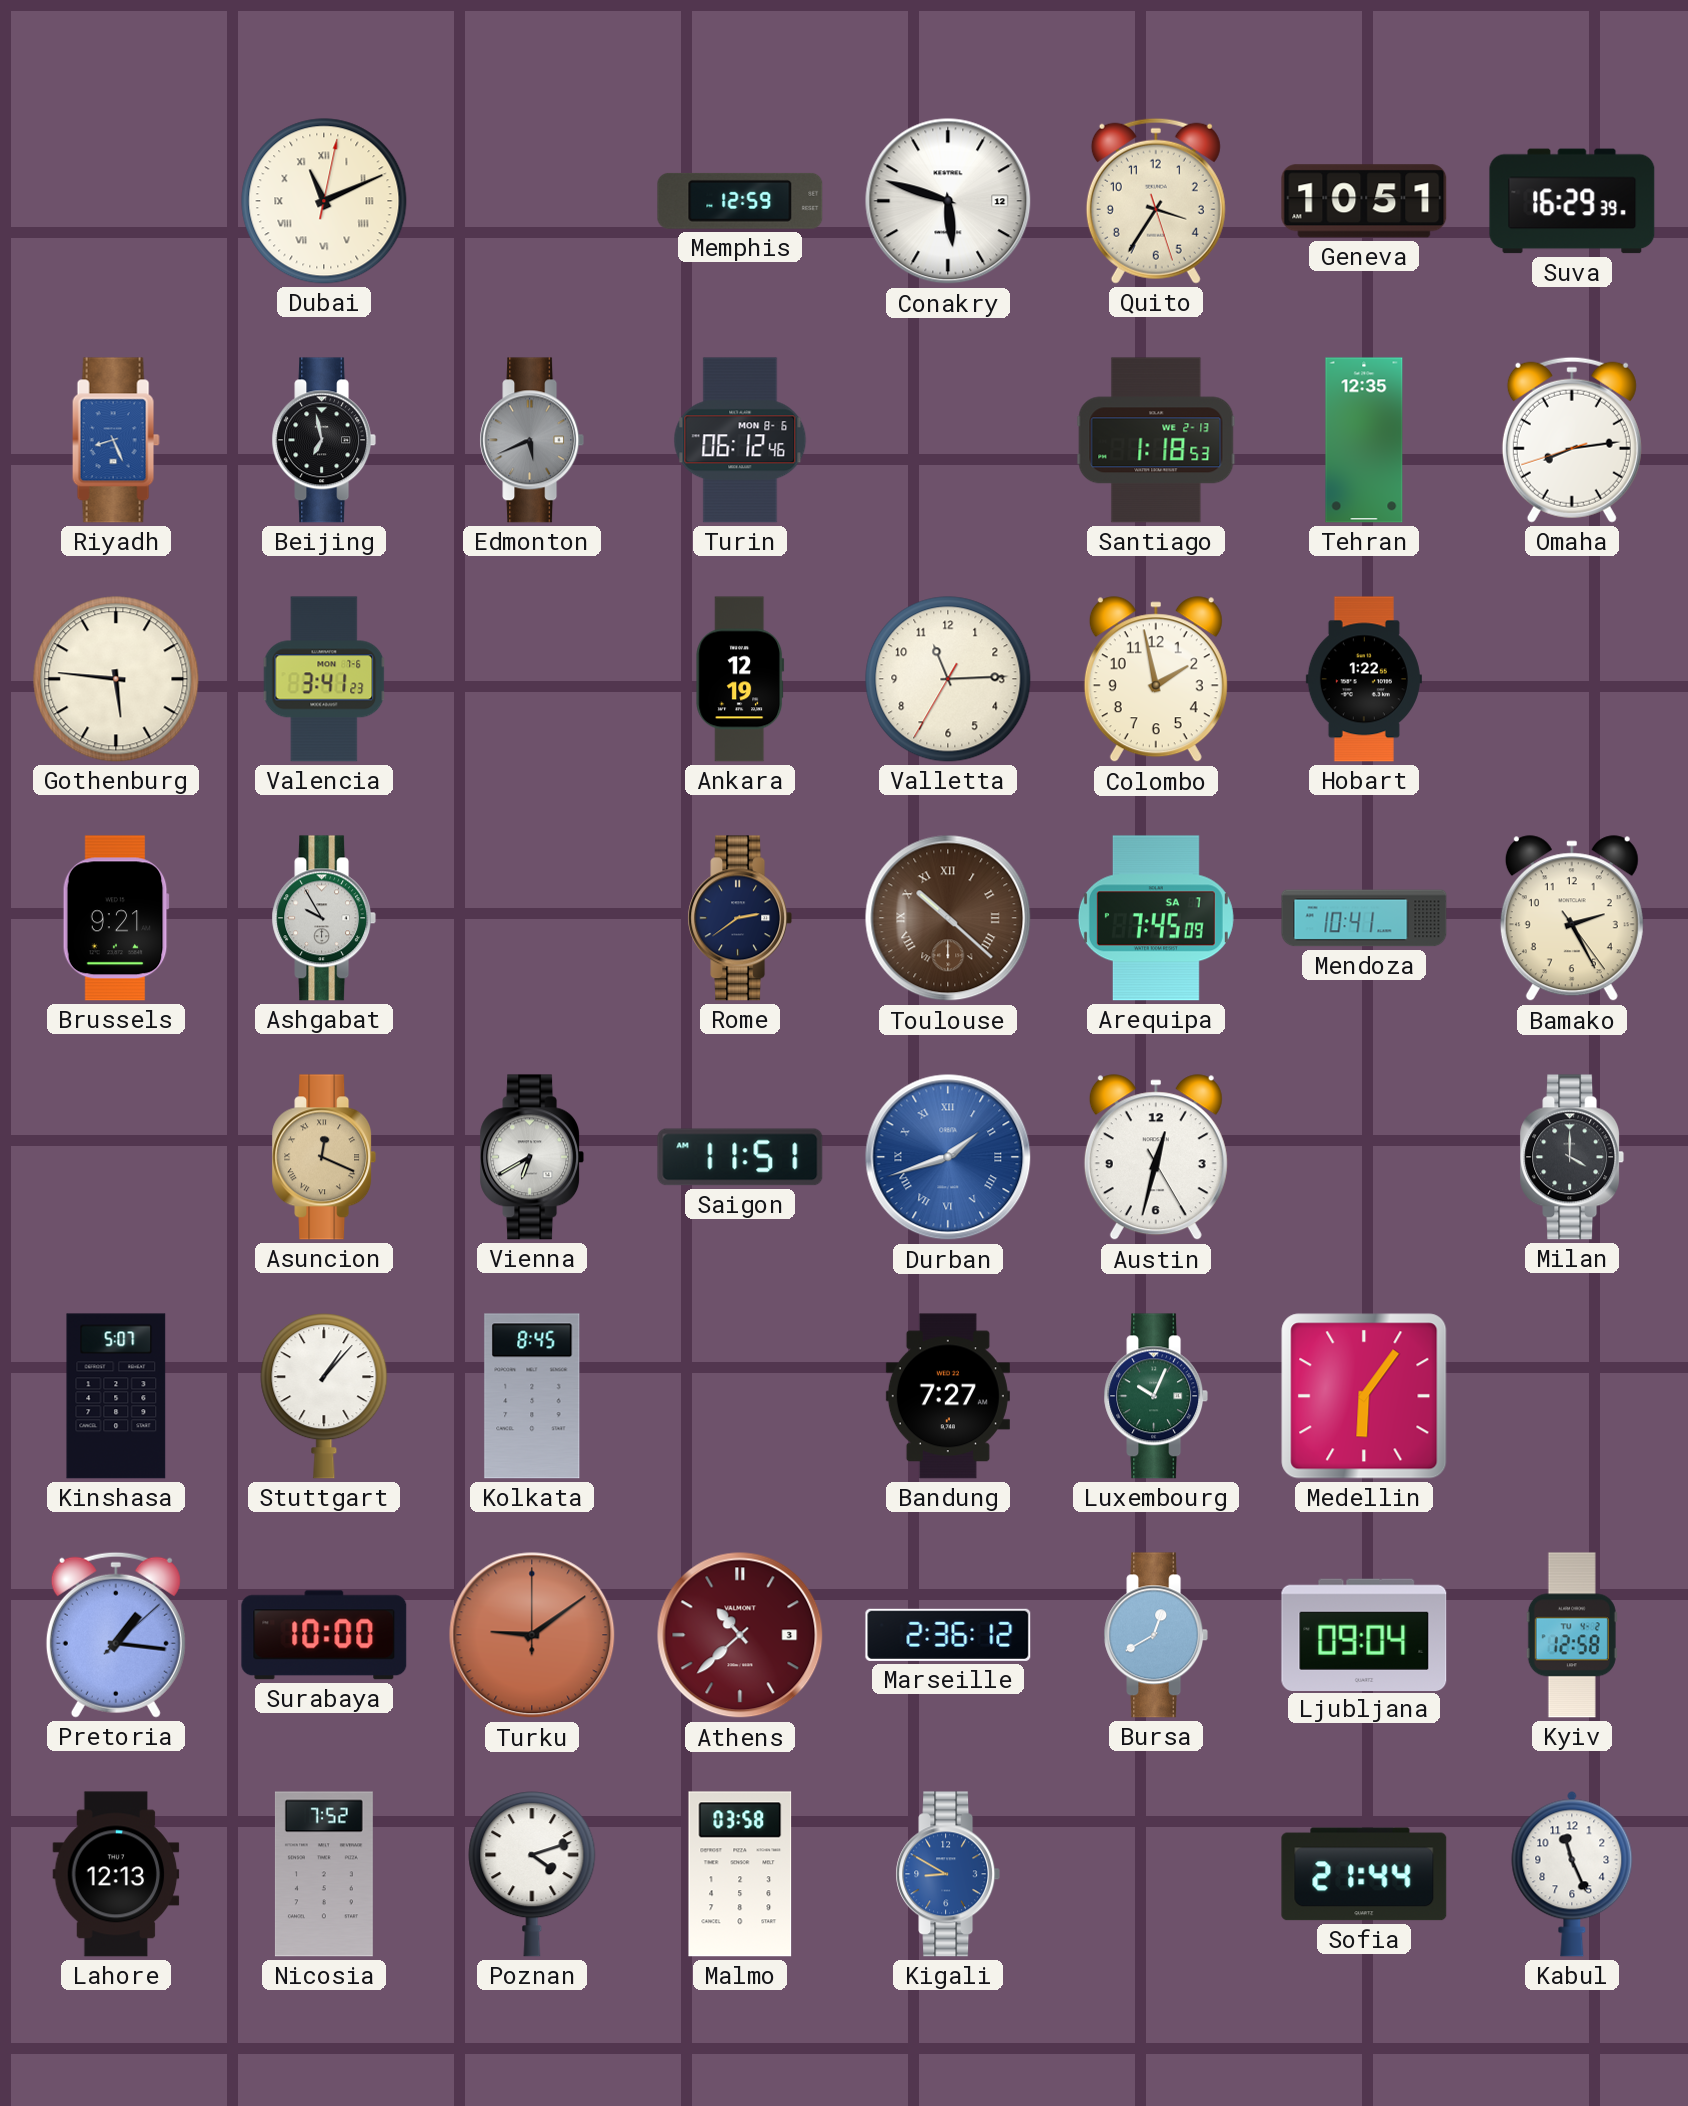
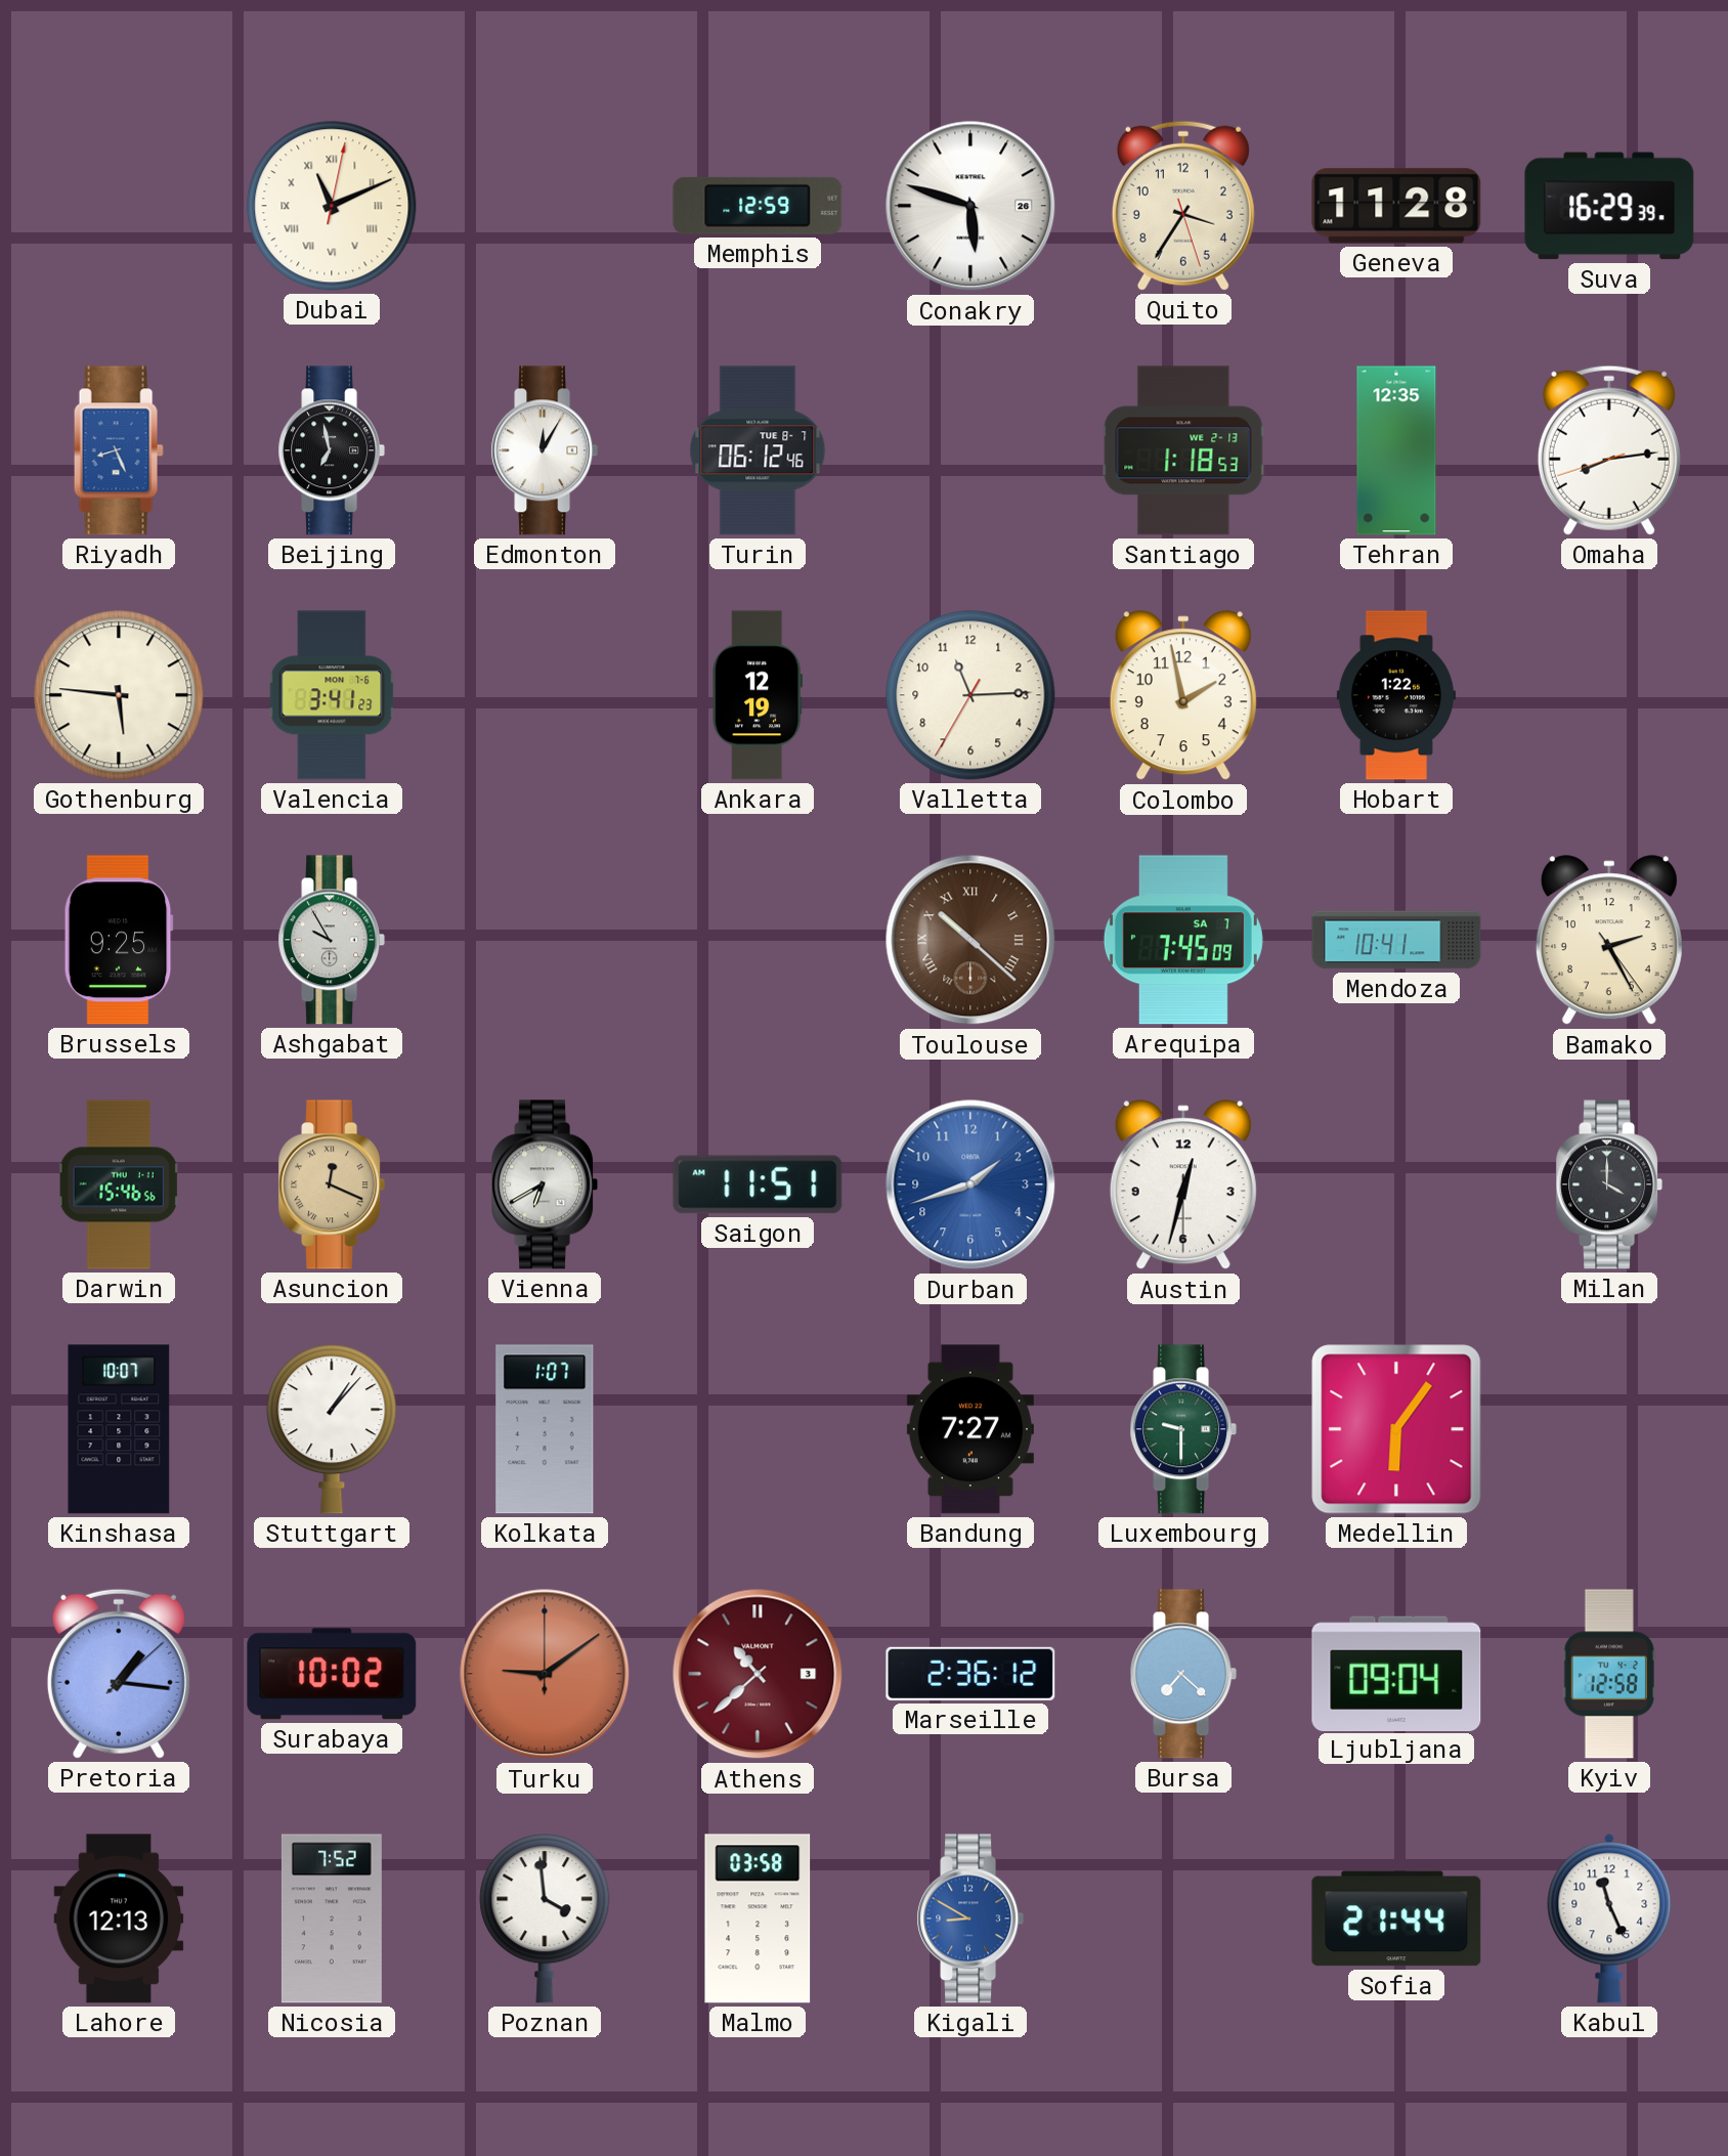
Conakry date: 12 -> 26
Geneva: 10:51 -> 11:28
Edmonton: 5:41 -> 12:05
Edmonton dial: grey -> white
Turin date: MON 8-6 -> TUE 8-7
Brussels: 9:21 -> 9:25
Rome: 2:39 -> none
Darwin: none -> 15:46
Durban numerals: Roman -> Arabic
Austin: 12:32:25 -> 12:32:30
Kinshasa: 5:07 -> 10:07
Kolkata: 8:45 -> 1:07
Luxembourg: 10:04 -> 9:30
Surabaya: 10:00 -> 10:02
Bursa: 12:40 -> 7:22
Poznan: 4:12 -> 3:59
